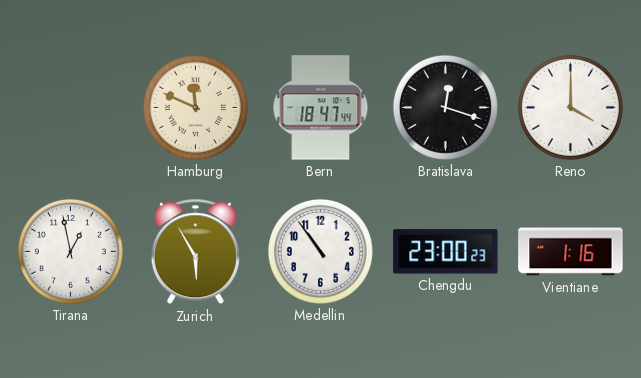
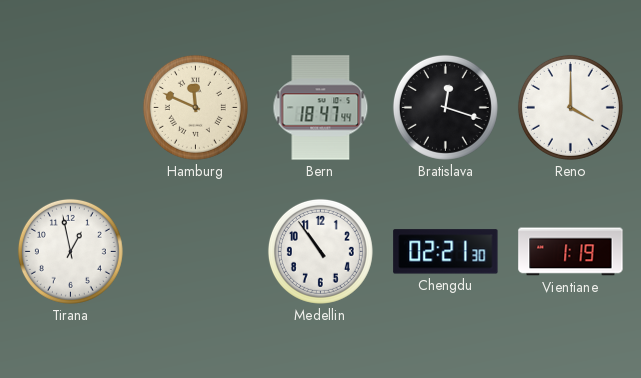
Zurich: 5:55 -> none
Chengdu: 23:00 -> 02:21
Vientiane: 1:16 -> 1:19
